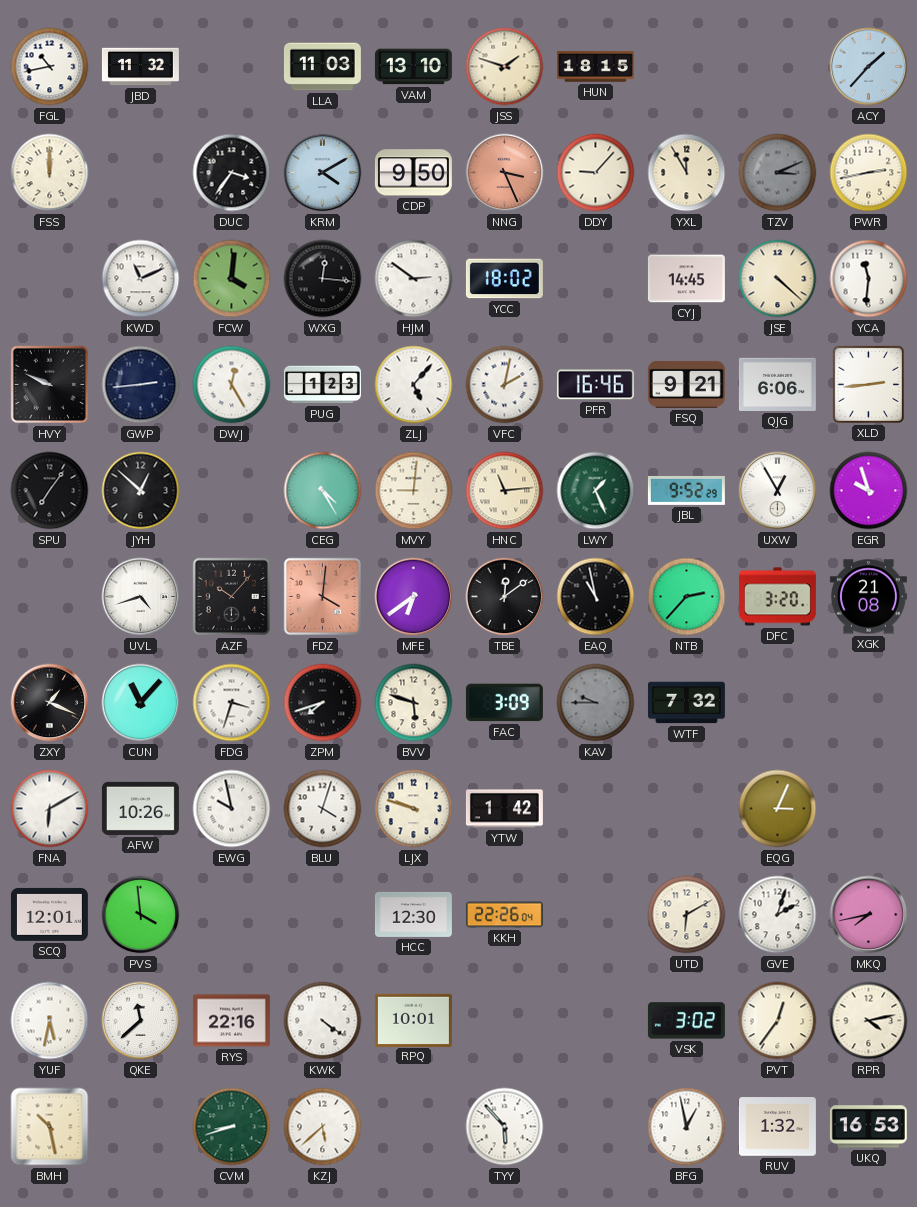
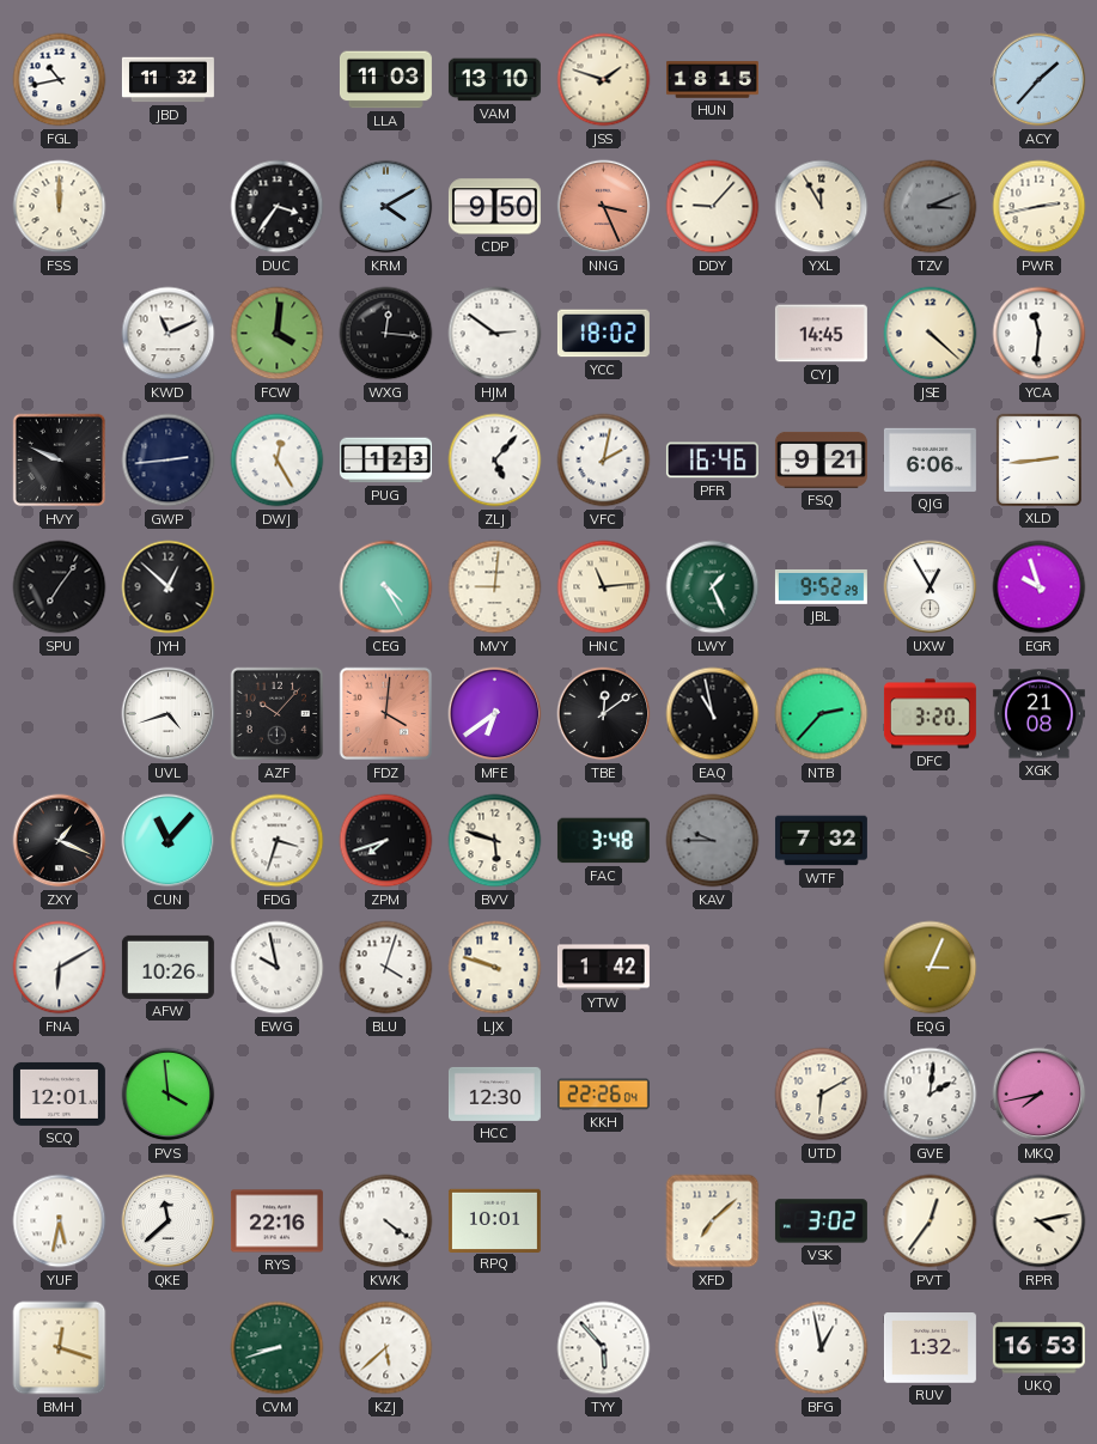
FAC: 3:09 -> 3:48
GVE: 2:03 -> 2:01
XFD: none -> 7:08
BMH: 10:28 -> 12:18
